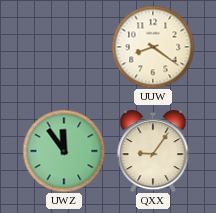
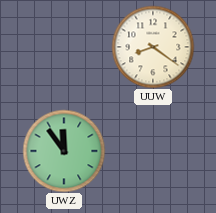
QXX: 9:06 -> none
